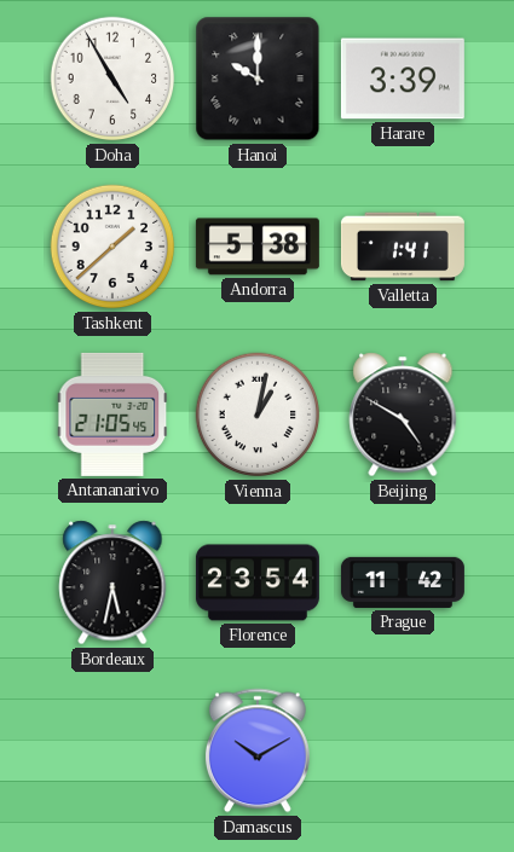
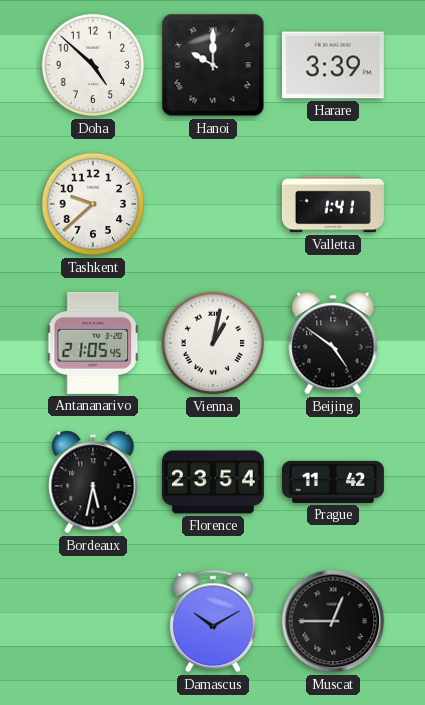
Doha: 4:55 -> 4:52
Tashkent: 1:38 -> 9:38
Andorra: 5:38 -> none
Beijing: 4:50 -> 4:51
Muscat: none -> 12:45
